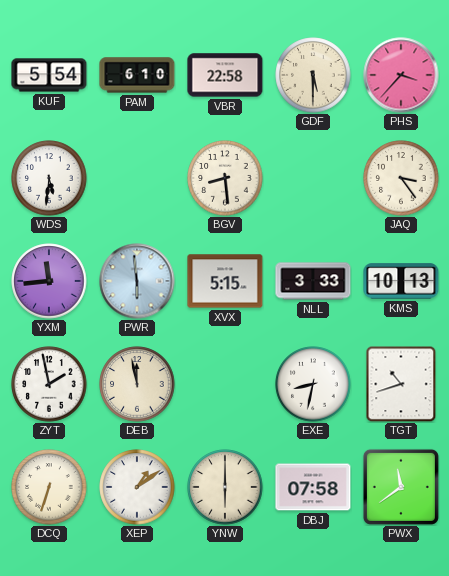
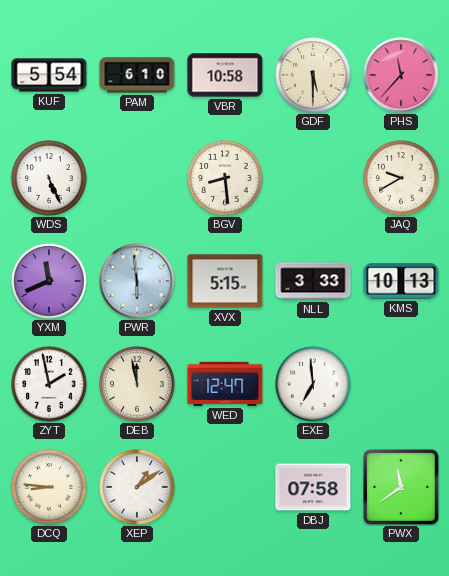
VBR: 22:58 -> 10:58
PHS: 3:37 -> 11:37
WDS: 5:31 -> 5:26
JAQ: 3:24 -> 9:40
YXM: 11:44 -> 11:41
WED: none -> 12:47
EXE: 8:32 -> 6:59
TGT: 10:42 -> none
DCQ: 6:33 -> 8:46
YNW: 6:00 -> none
